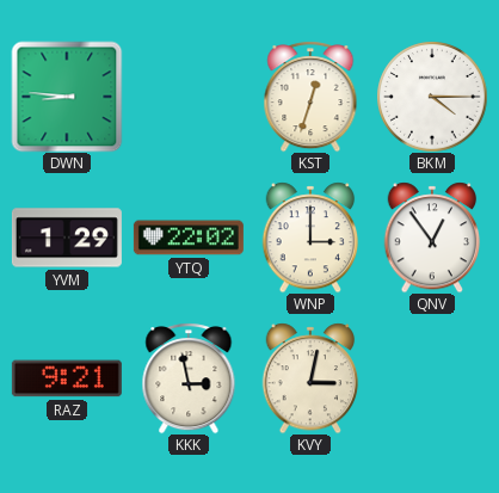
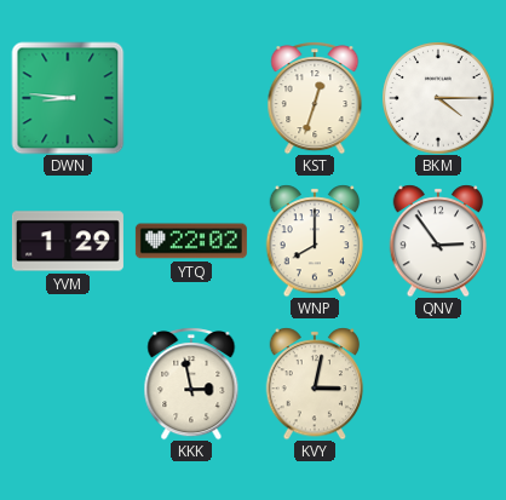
WNP: 3:00 -> 8:00
QNV: 12:54 -> 2:54
RAZ: 9:21 -> none
